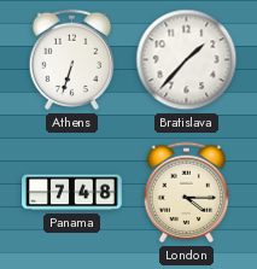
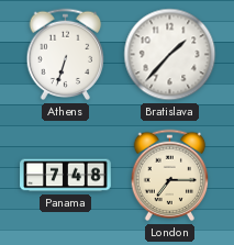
London: 4:15 -> 7:15
